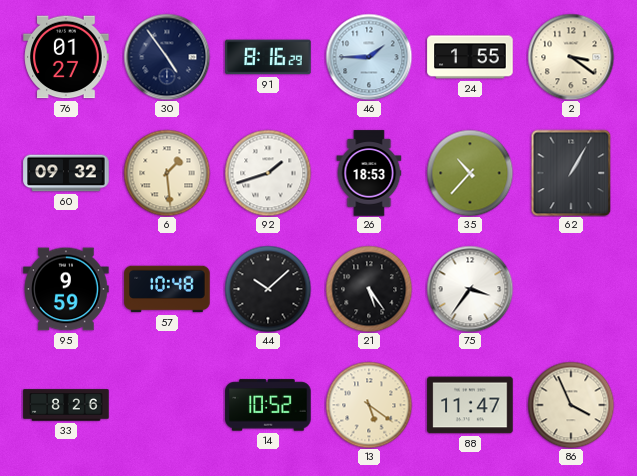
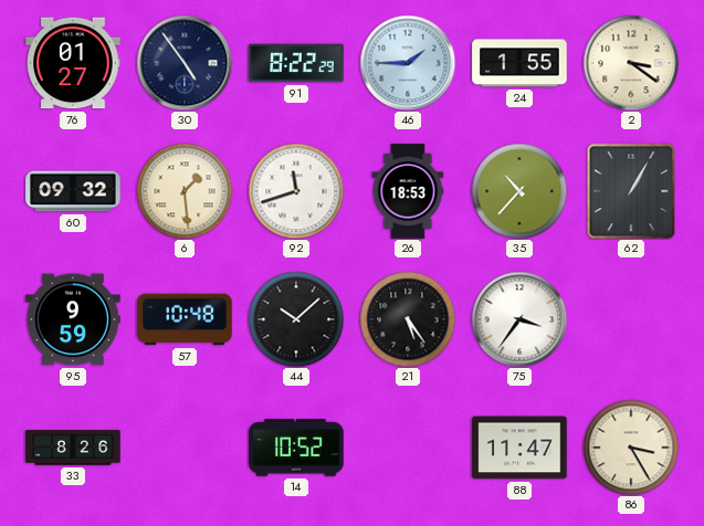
91: 8:16 -> 8:22
92: 1:42 -> 11:42
13: 5:21 -> none
86: 3:56 -> 3:25
